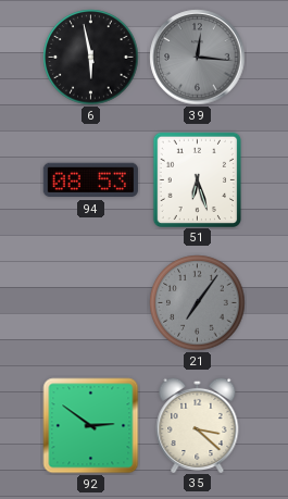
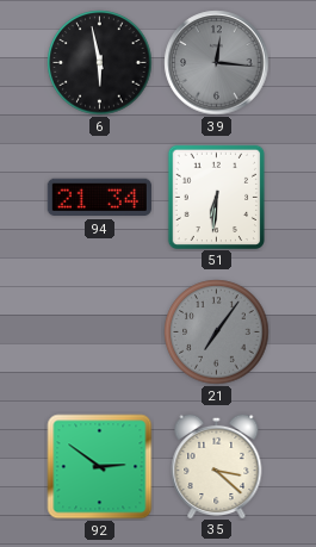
94: 08:53 -> 21:34
51: 6:27 -> 6:31
